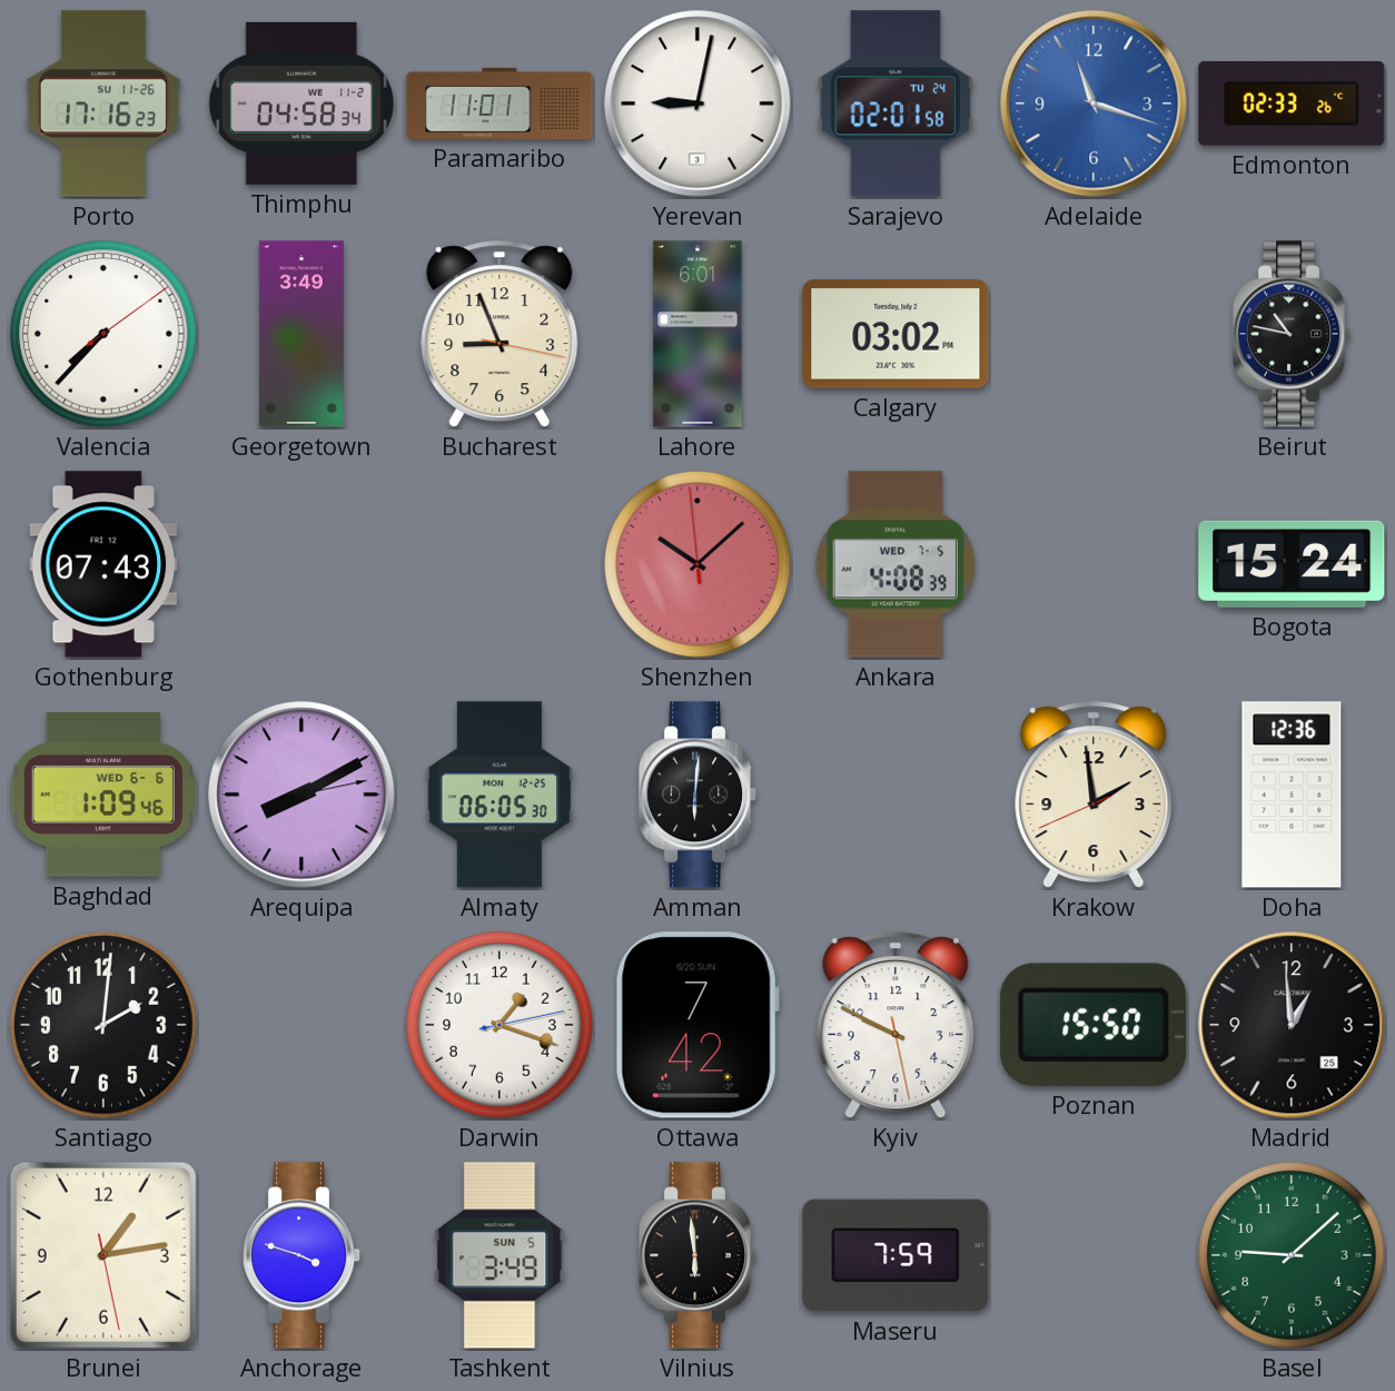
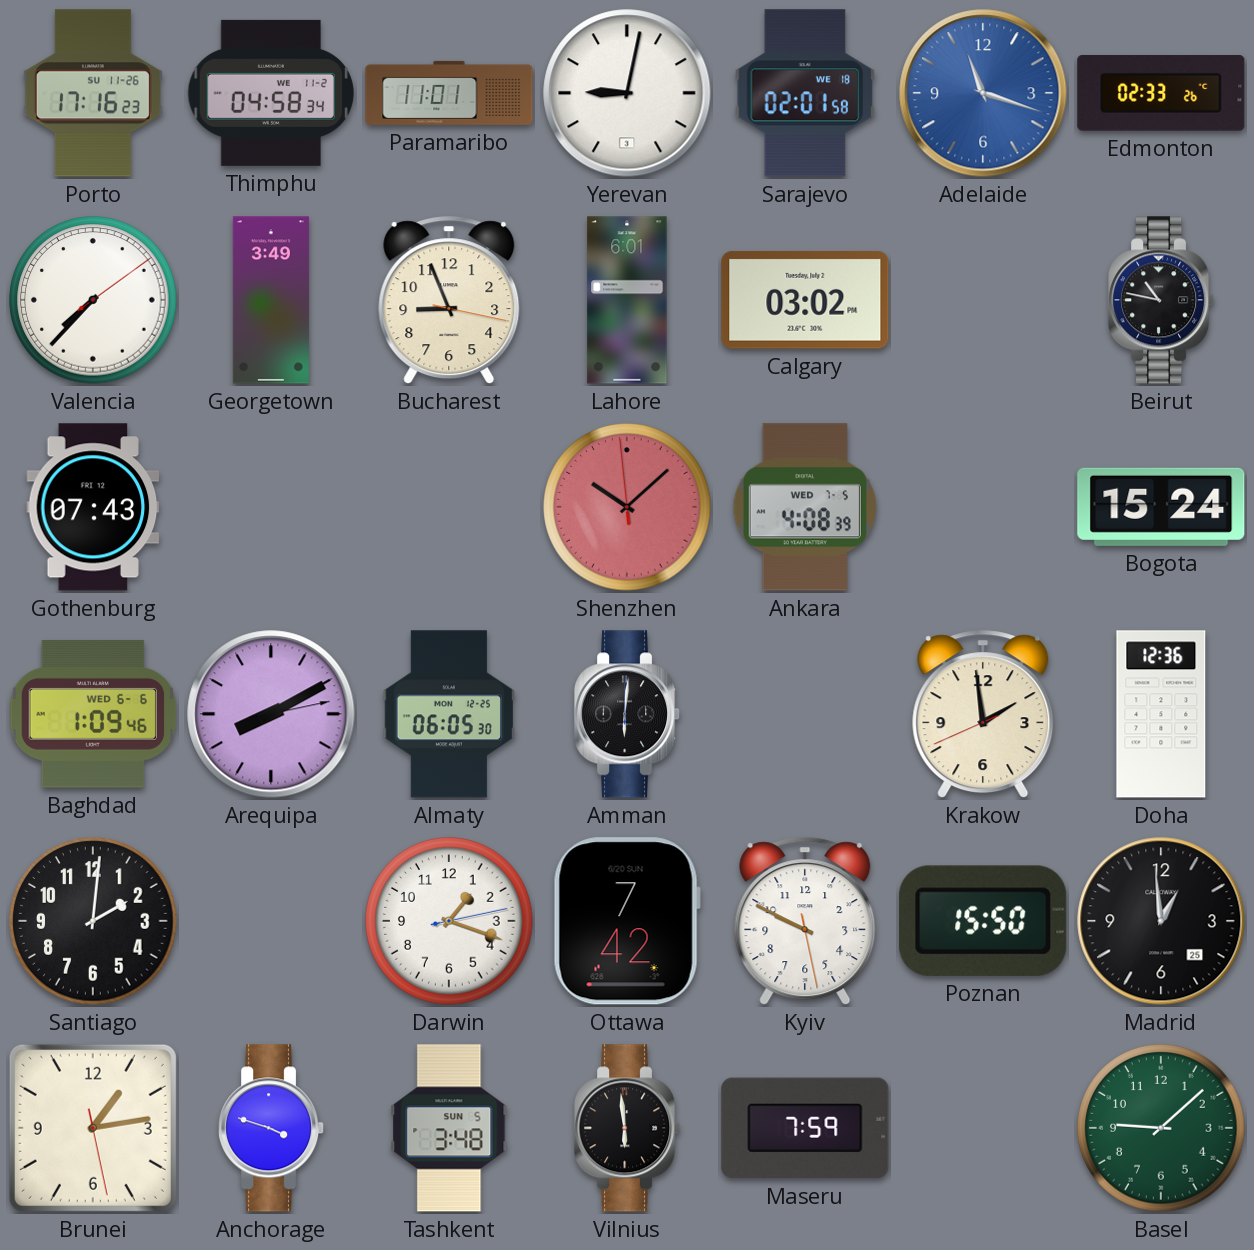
Sarajevo date: TU 24 -> WE 18
Tashkent: 3:49 -> 3:48
